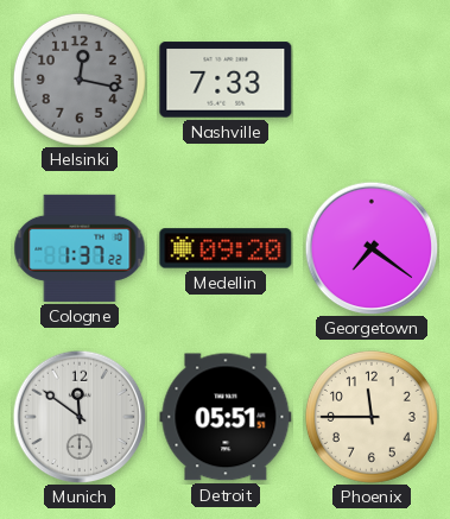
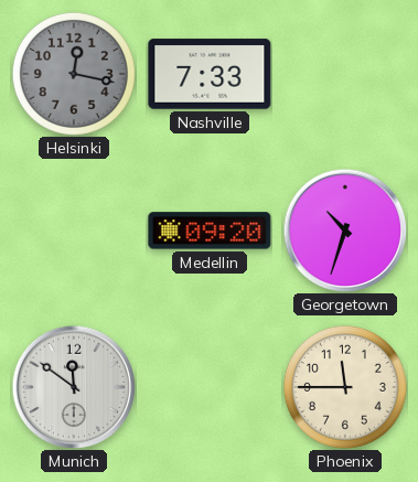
Cologne: 1:37 -> none
Georgetown: 7:21 -> 10:33
Detroit: 05:51 -> none
